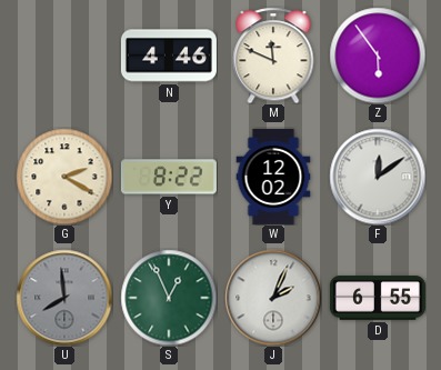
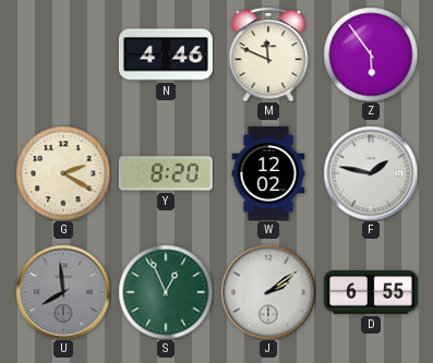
Y: 8:22 -> 8:20
F: 12:09 -> 1:47
J: 2:04 -> 2:09
